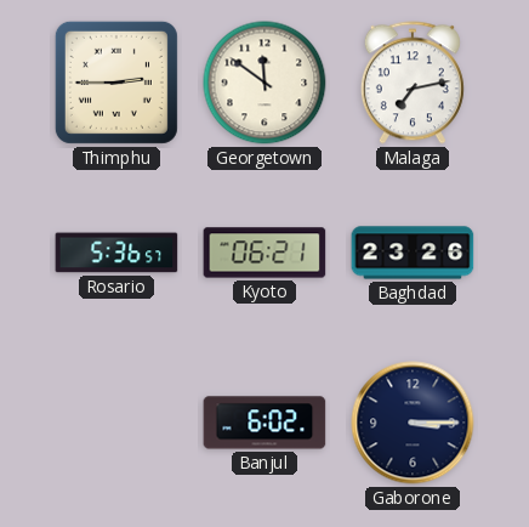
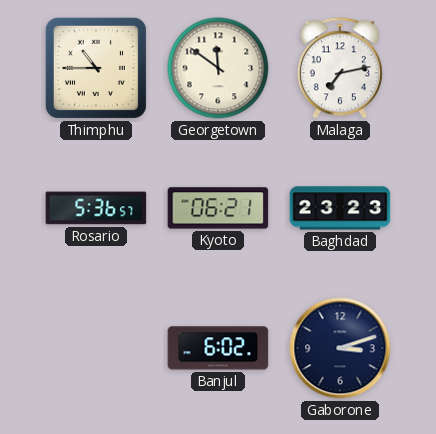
Thimphu: 2:45 -> 10:45
Baghdad: 23:26 -> 23:23
Gaborone: 3:15 -> 3:12
